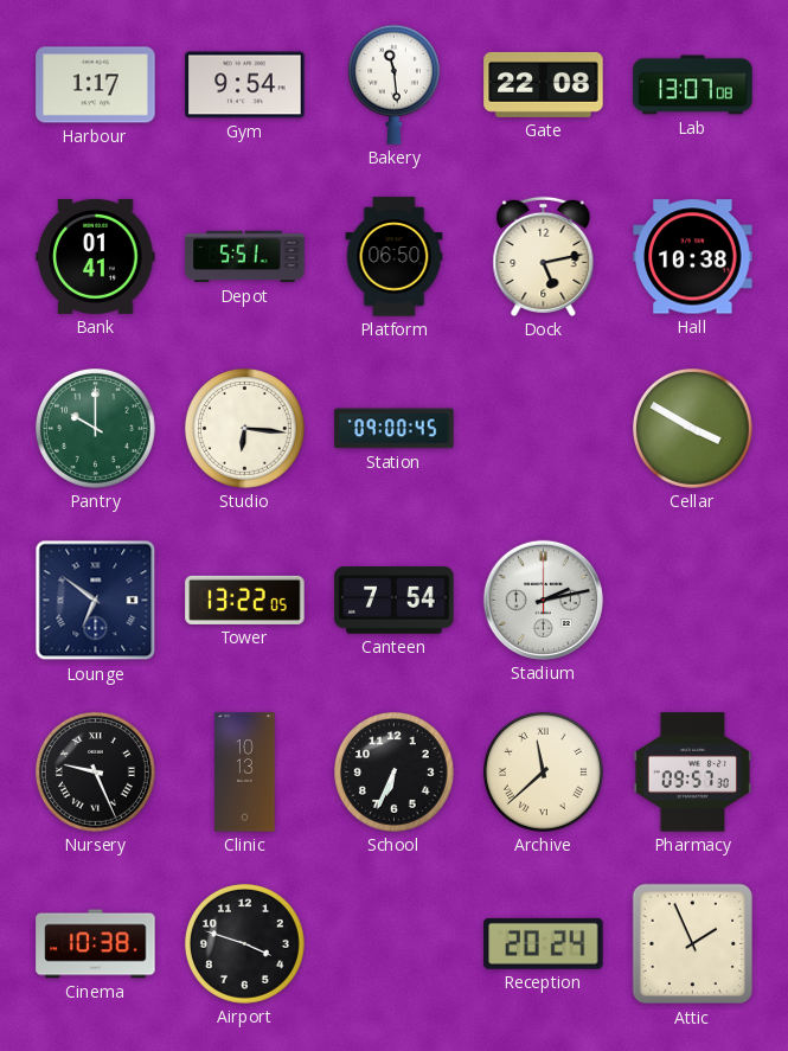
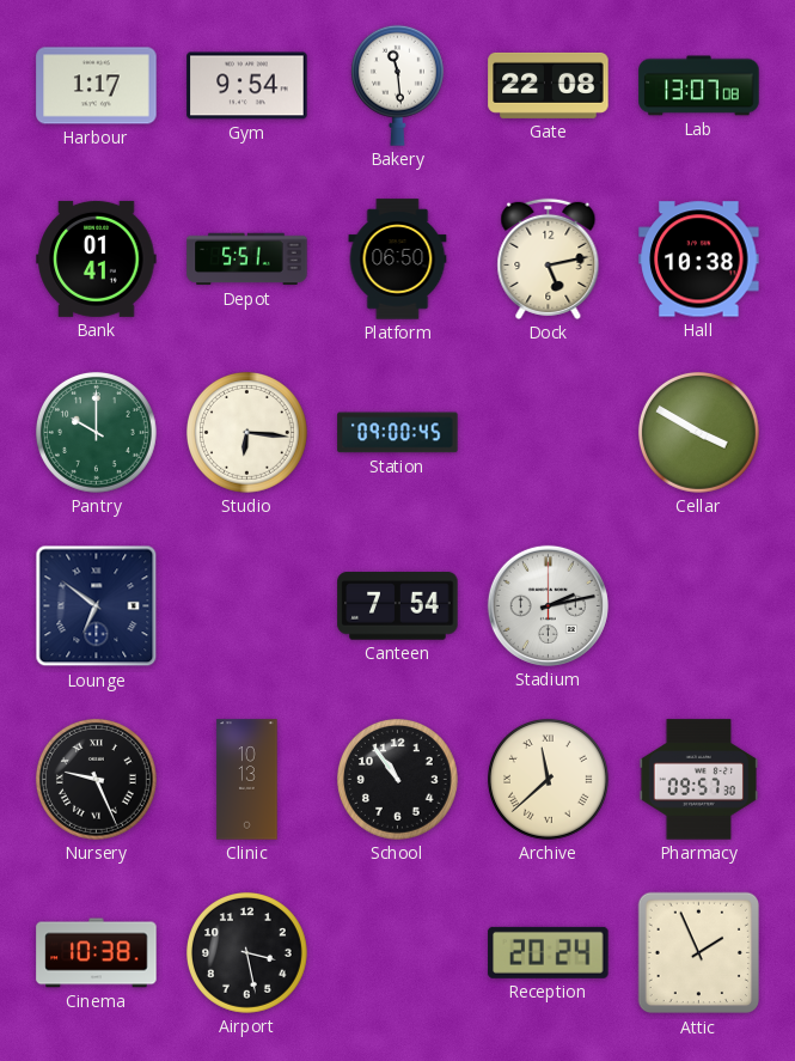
Tower: 13:22 -> none
School: 6:34 -> 10:54
Airport: 3:48 -> 3:28
